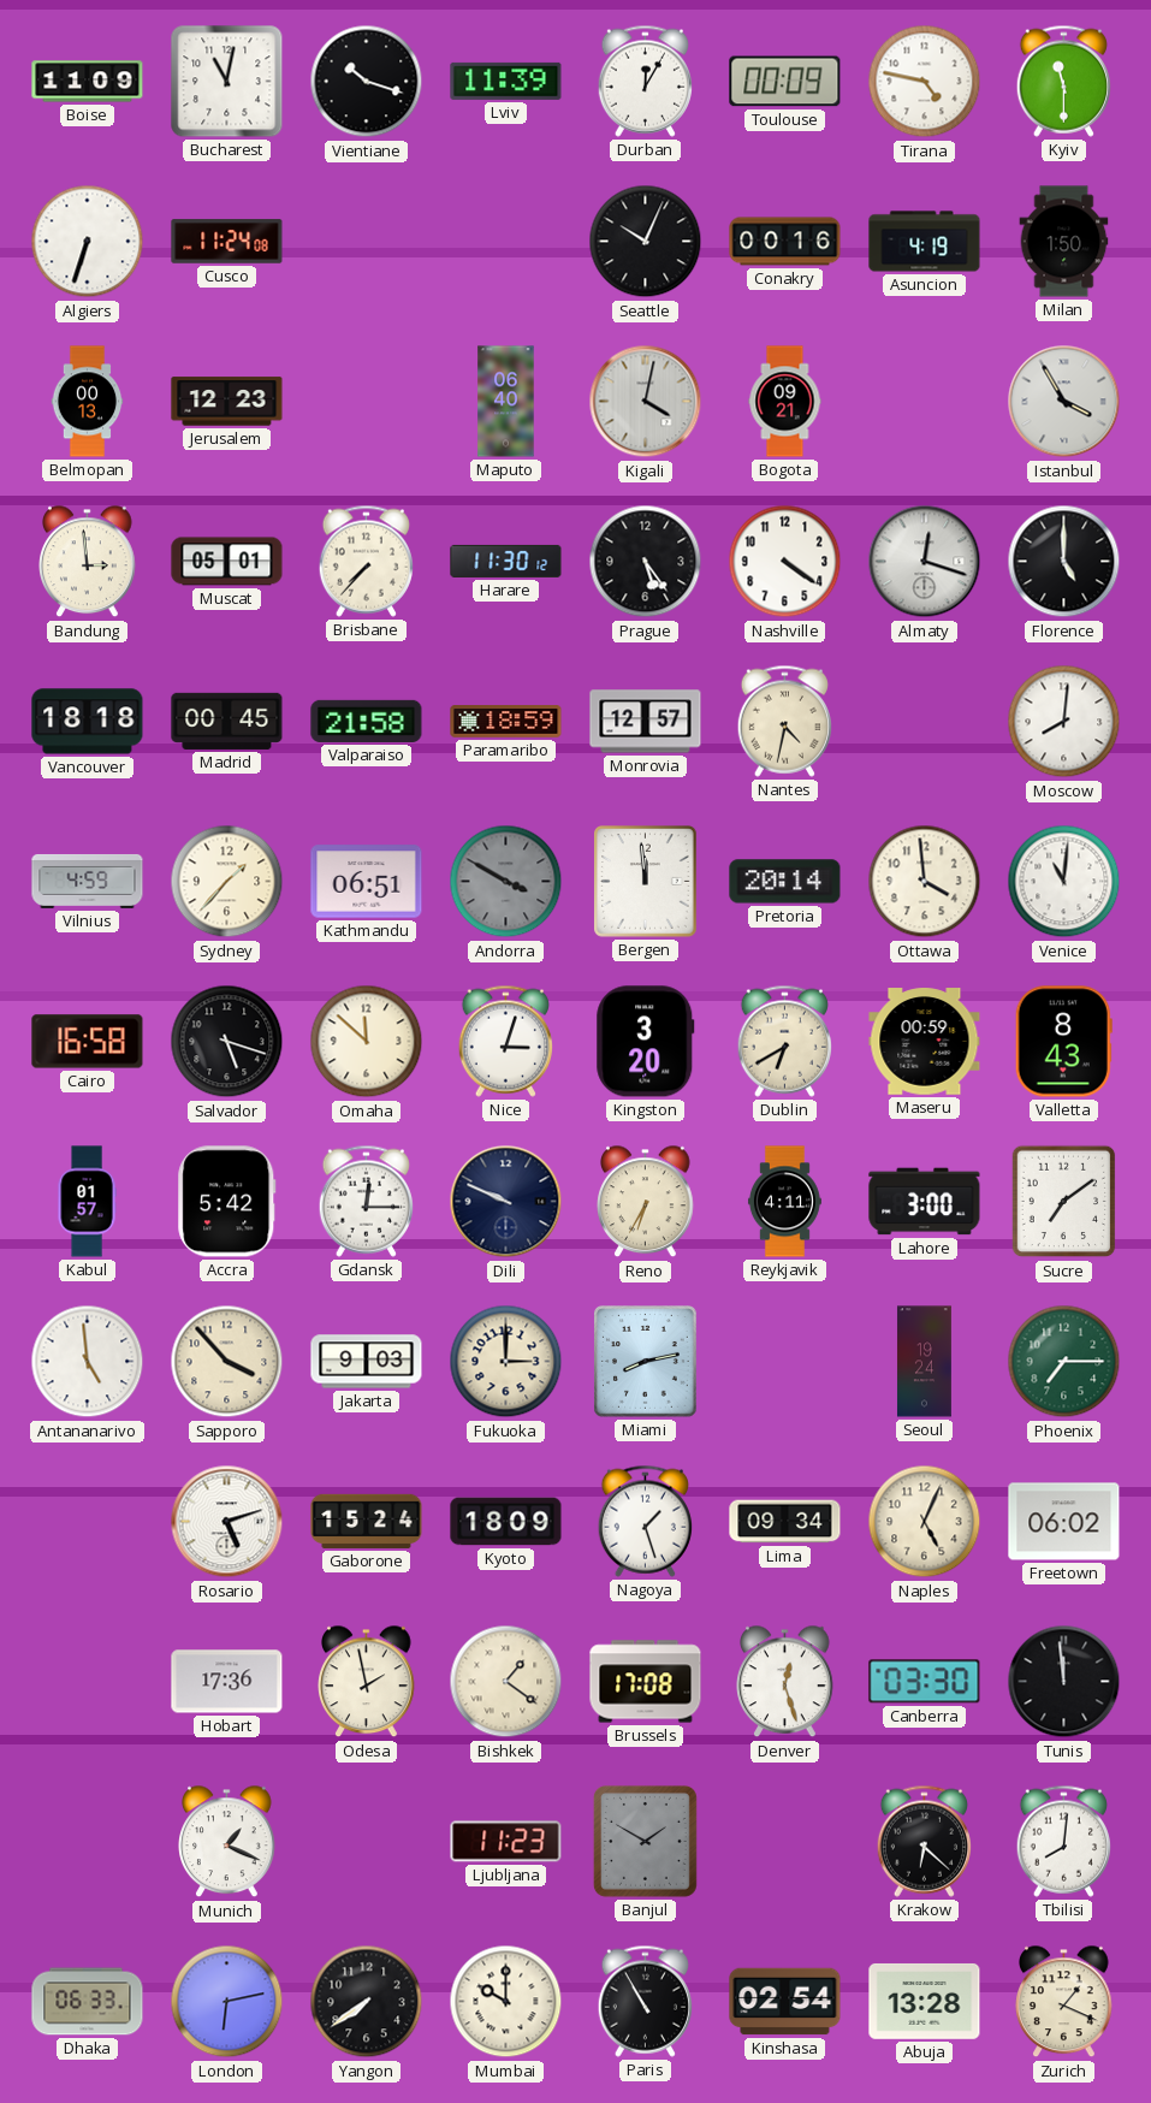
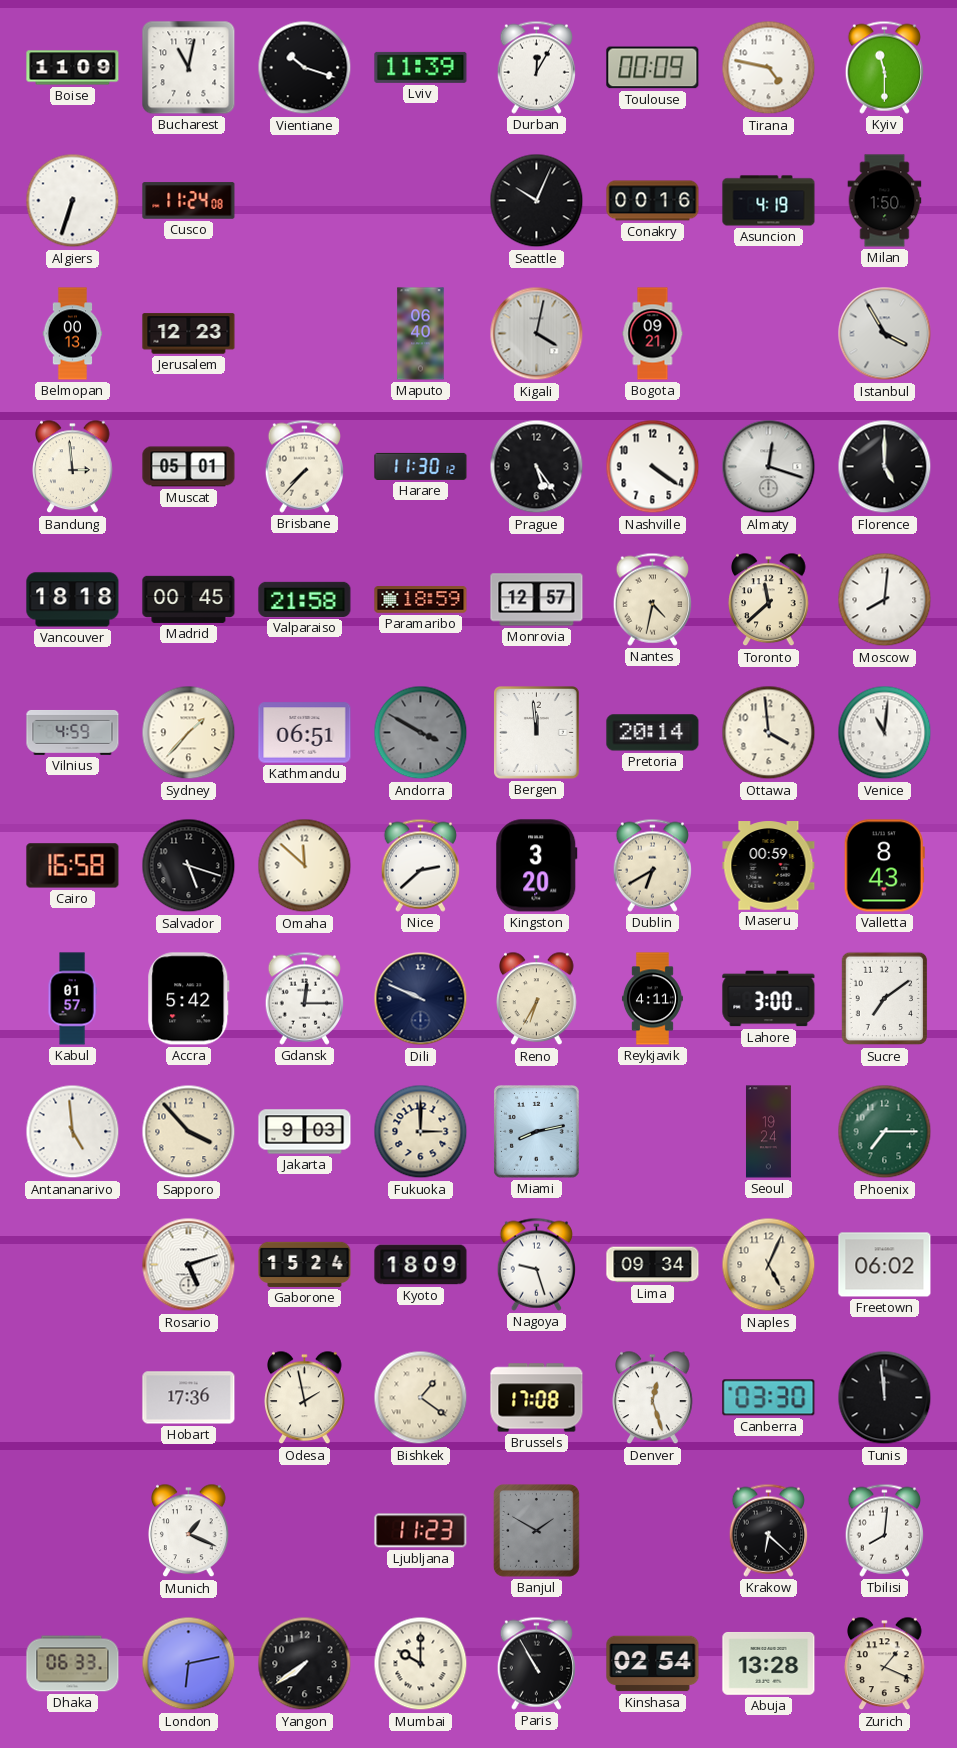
Toronto: none -> 11:38
Nice: 3:03 -> 2:38
Nagoya: 1:27 -> 9:27
